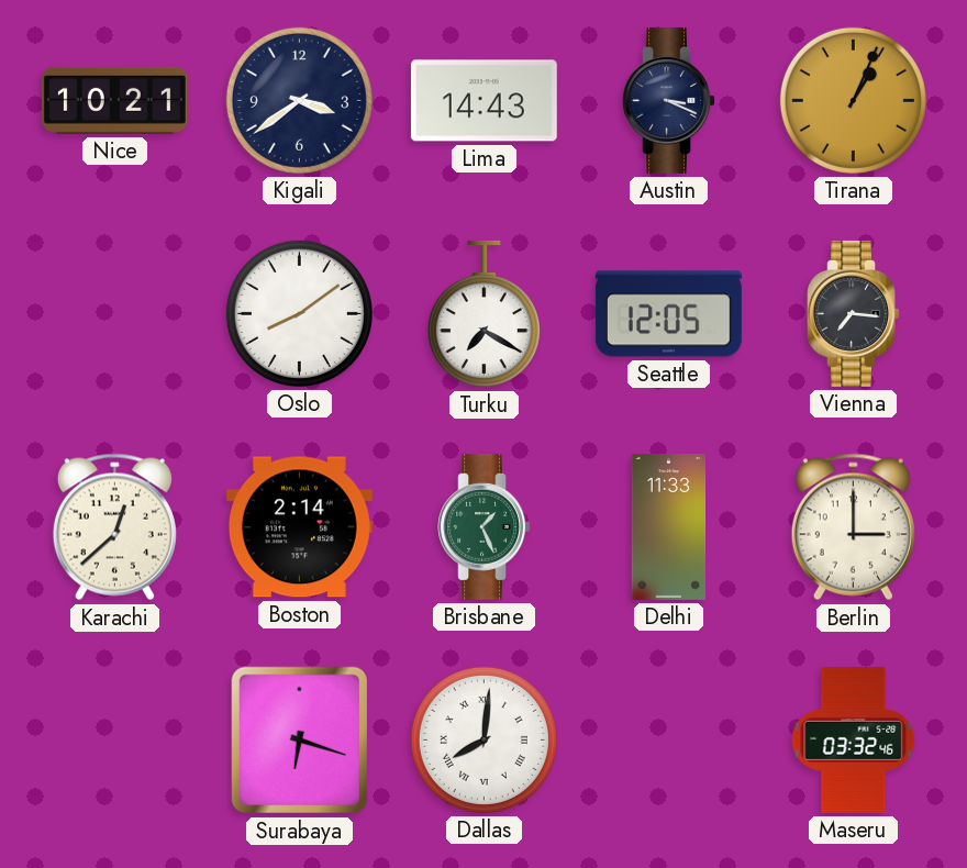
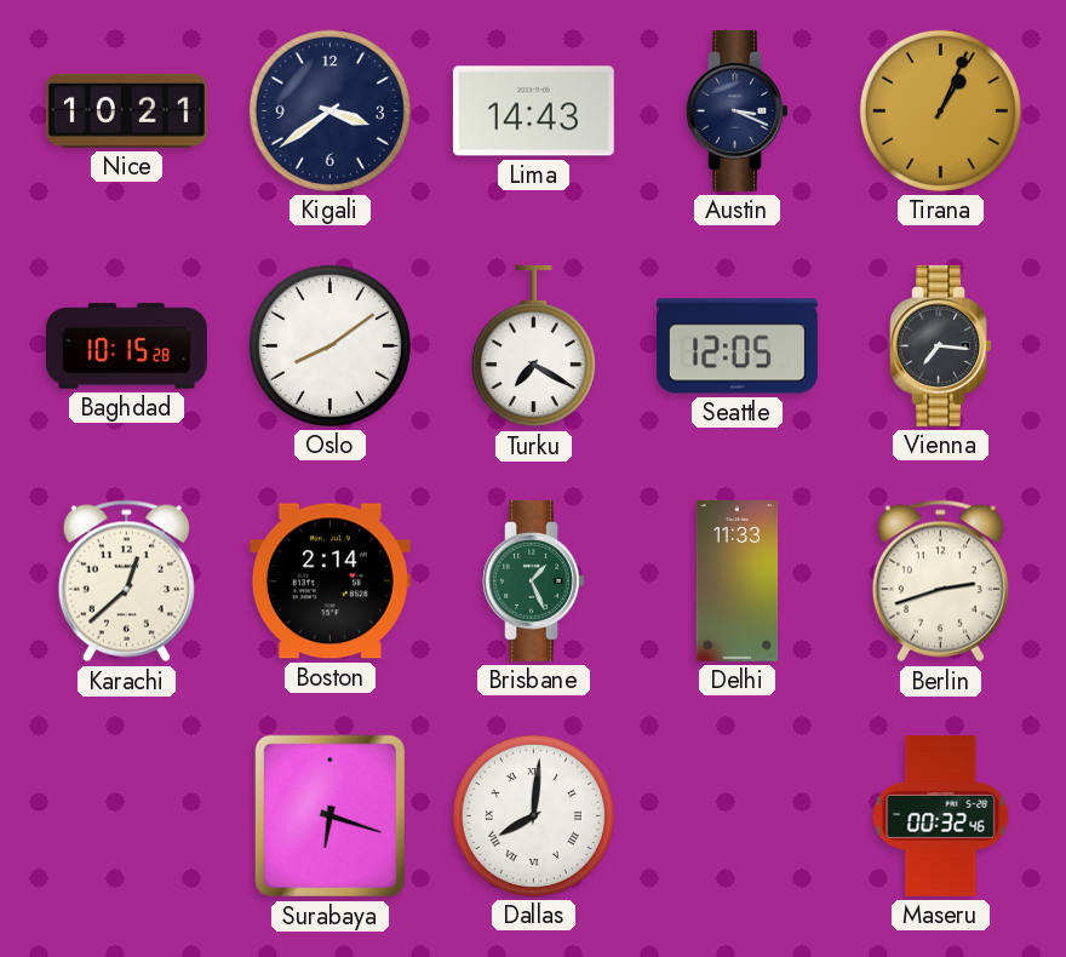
Baghdad: none -> 10:15
Berlin: 3:00 -> 2:42
Maseru: 03:32 -> 00:32
